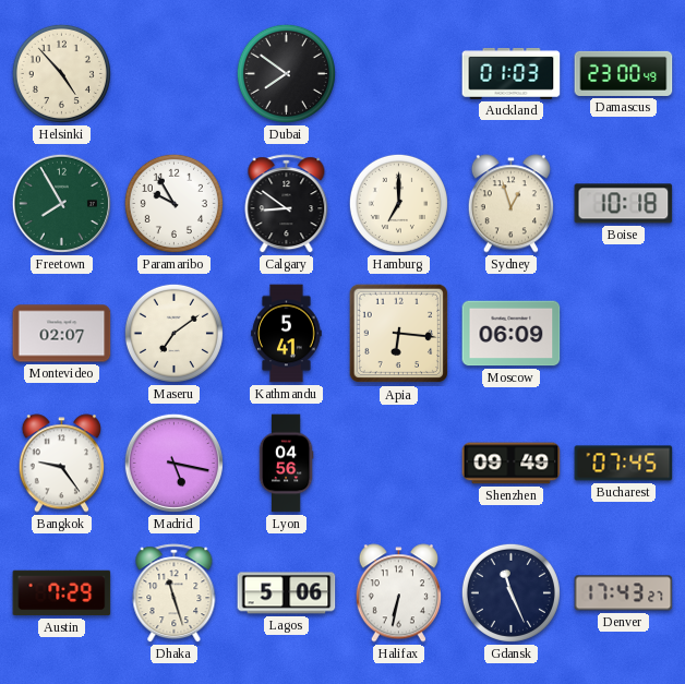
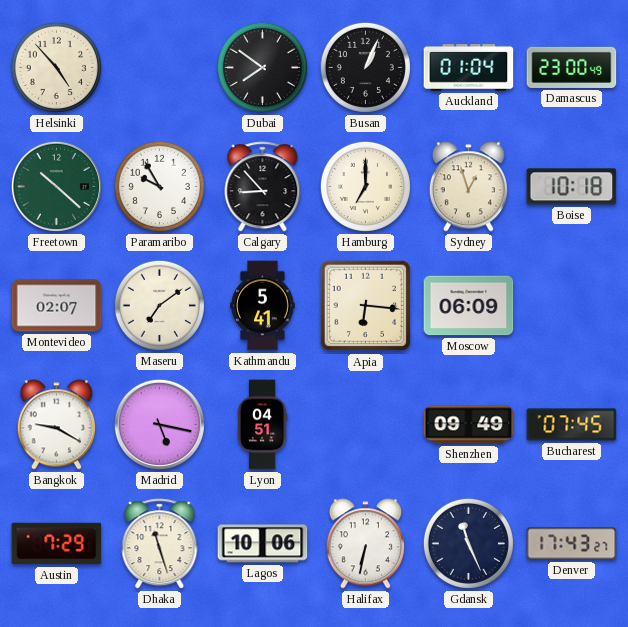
Busan: none -> 1:04
Auckland: 01:03 -> 01:04
Freetown: 7:55 -> 10:22
Calgary: 8:51 -> 8:53
Bangkok: 9:24 -> 9:20
Lyon: 04:56 -> 04:51
Lagos: 5:06 -> 10:06
